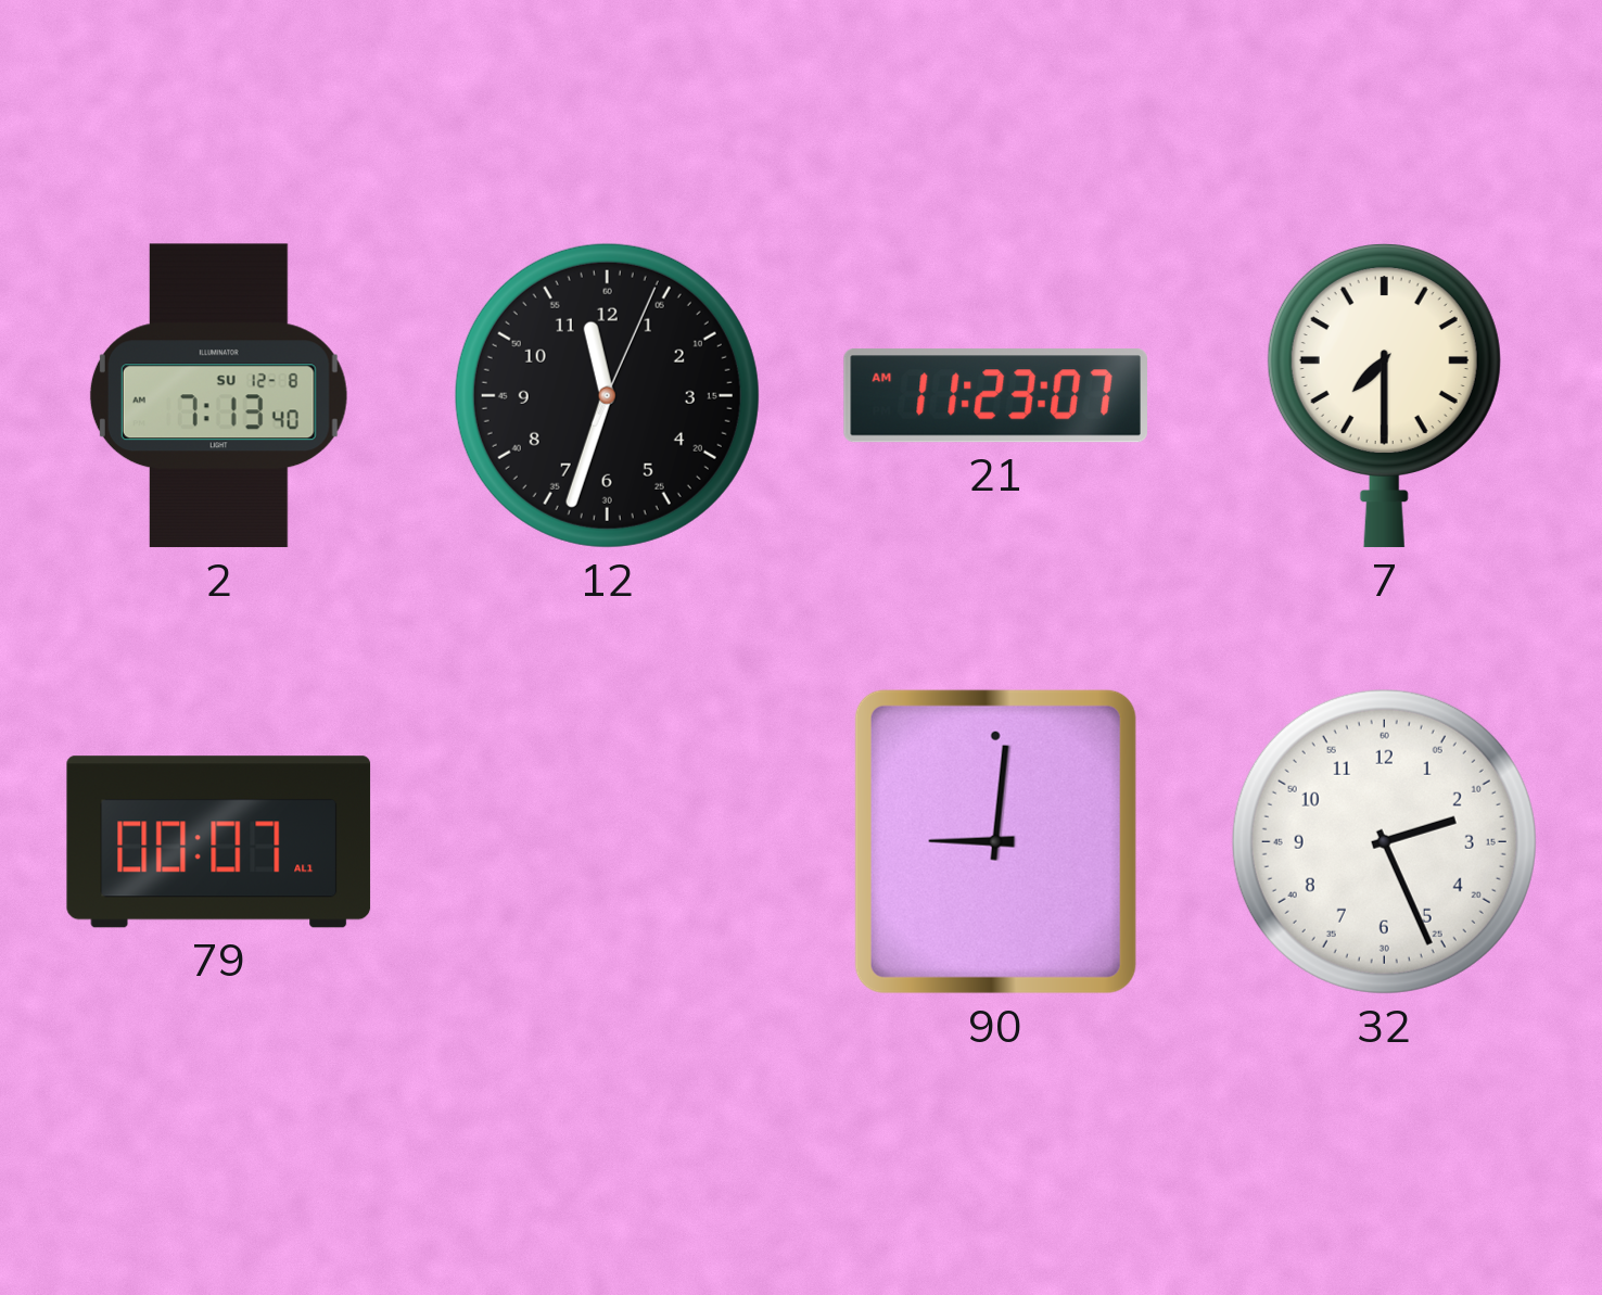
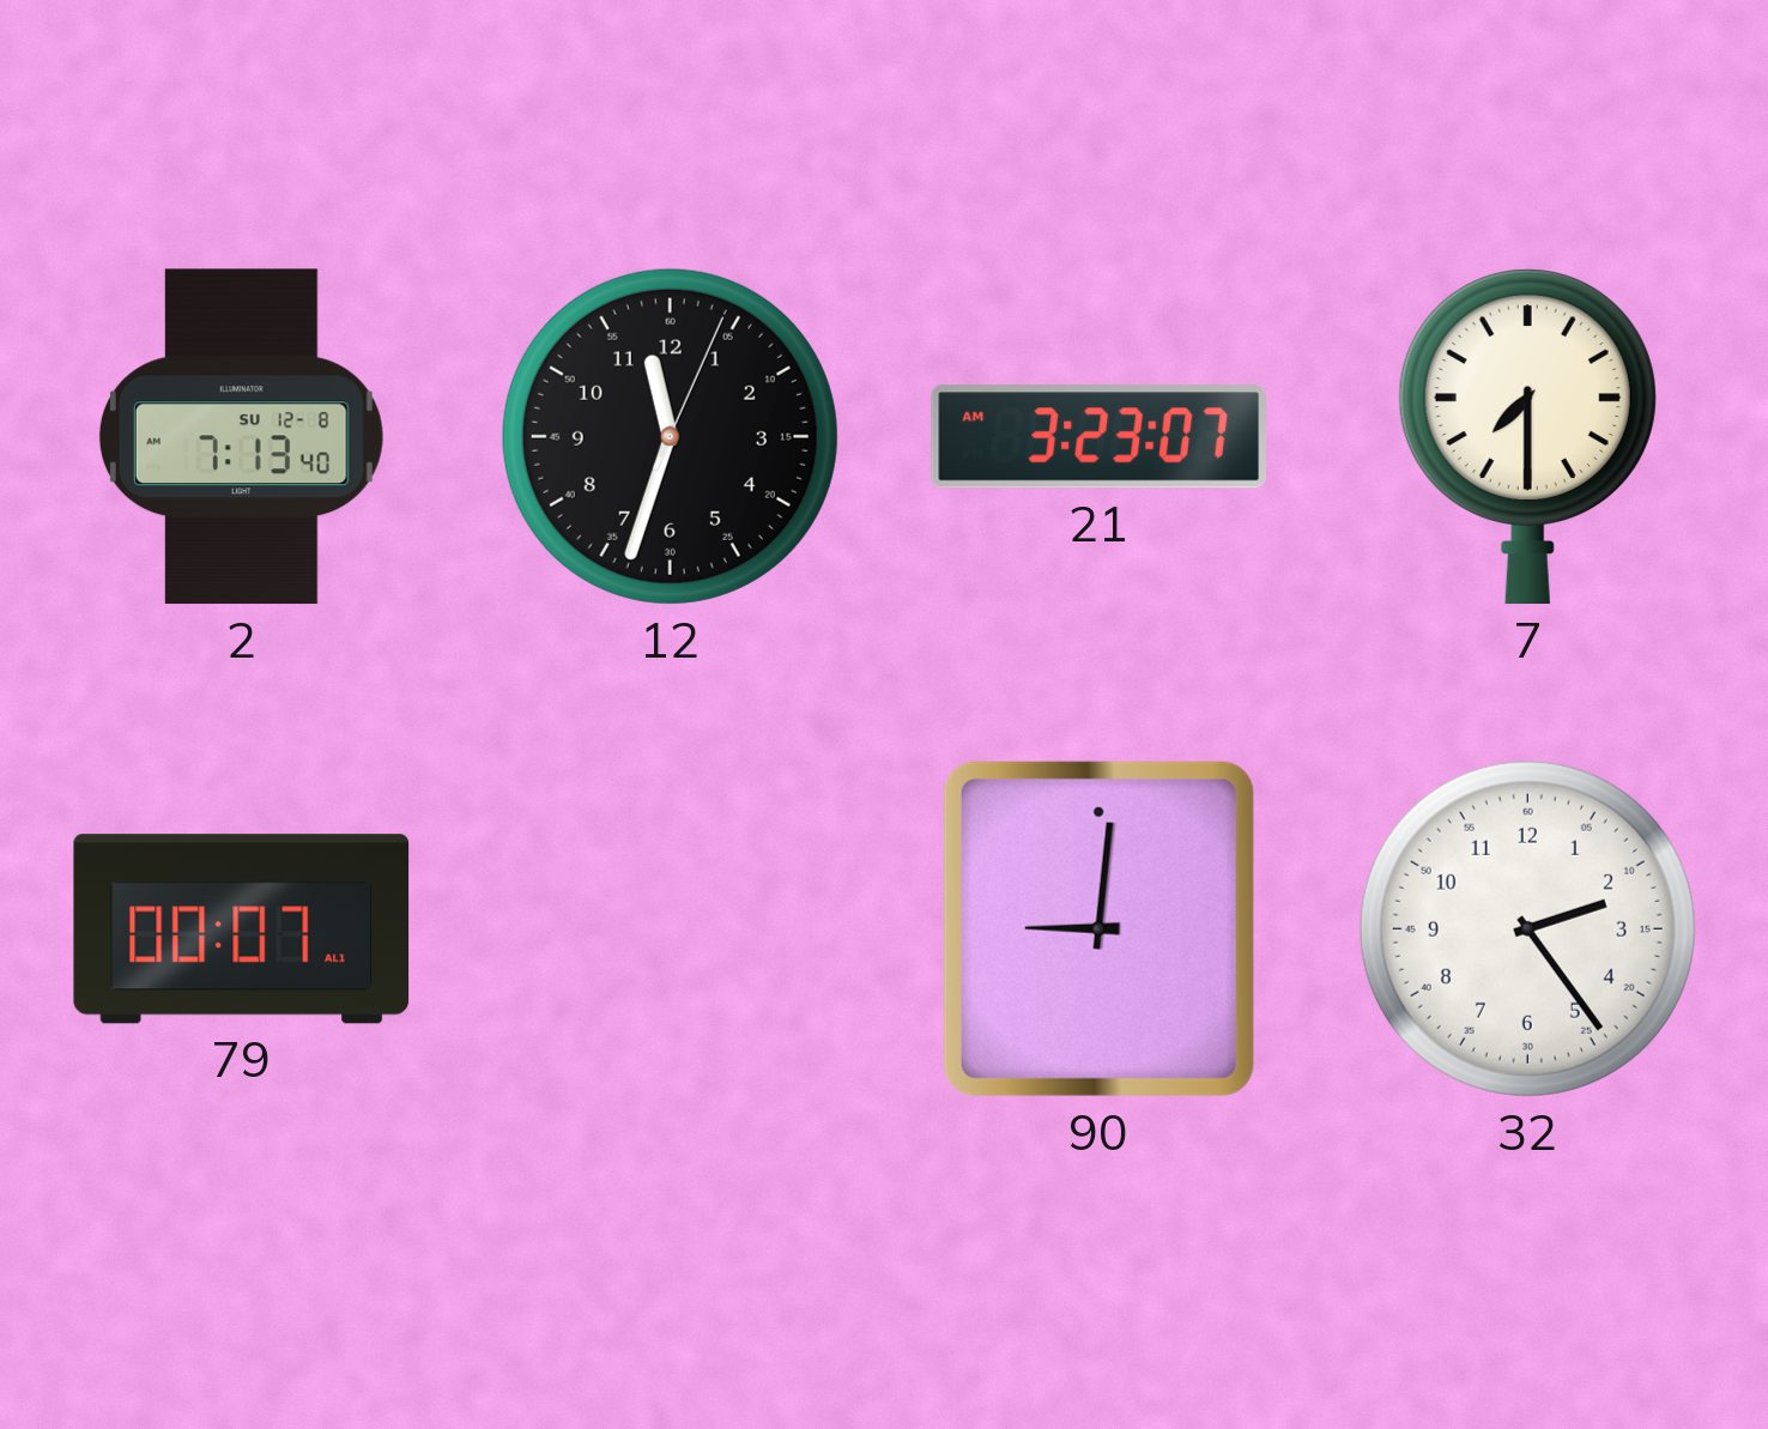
21: 11:23 -> 3:23
32: 2:26 -> 2:24
